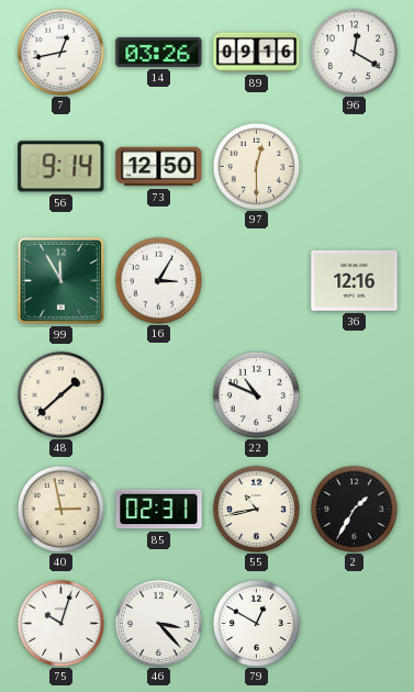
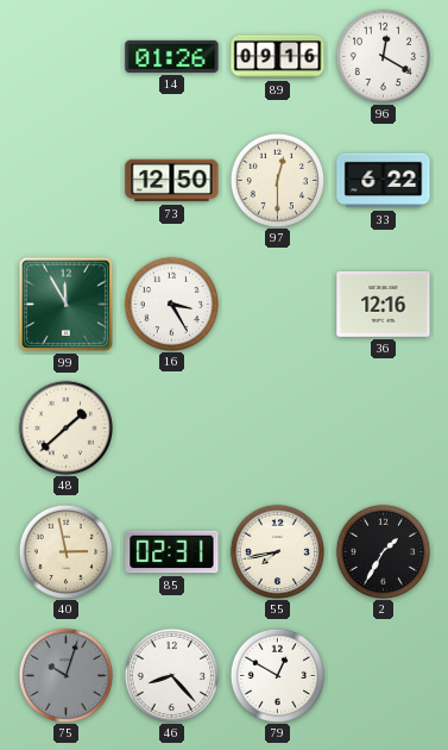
7: 12:43 -> none
14: 03:26 -> 01:26
56: 9:14 -> none
33: none -> 6:22
16: 3:05 -> 3:25
22: 10:49 -> none
55: 10:43 -> 7:43
75 dial: white -> grey
46: 3:23 -> 8:23
